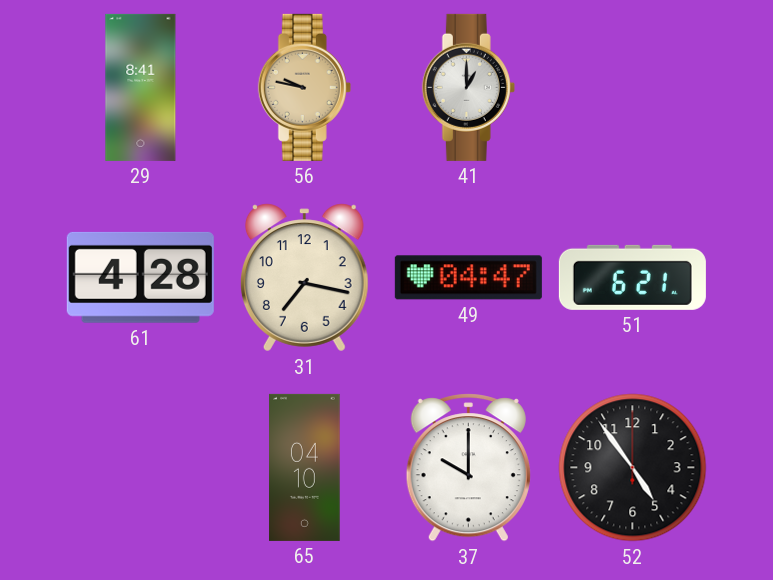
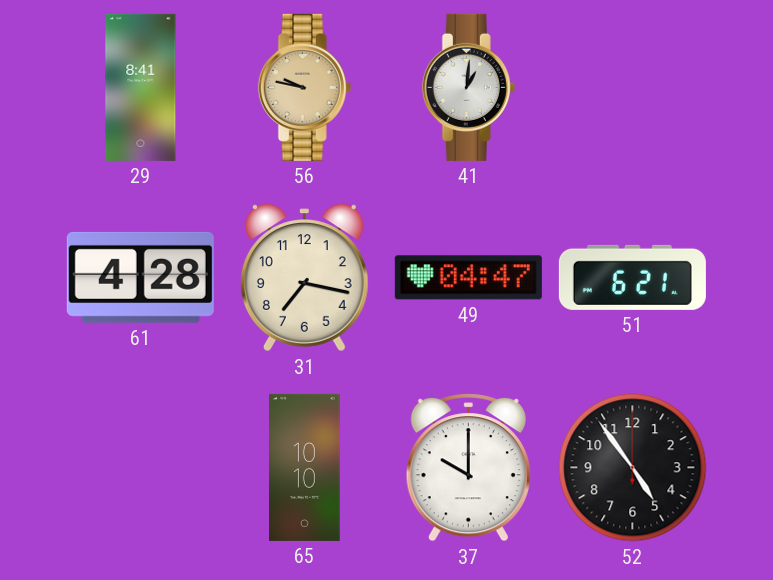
41: 1:00 -> 1:01
65: 04:10 -> 10:10
